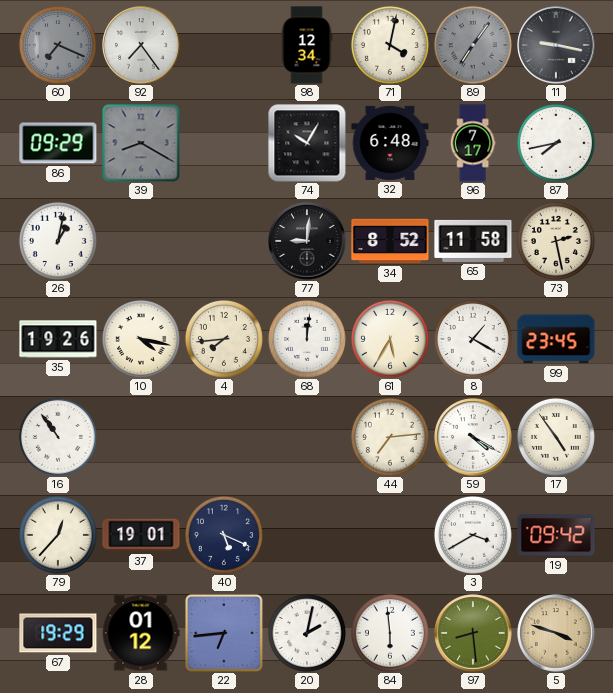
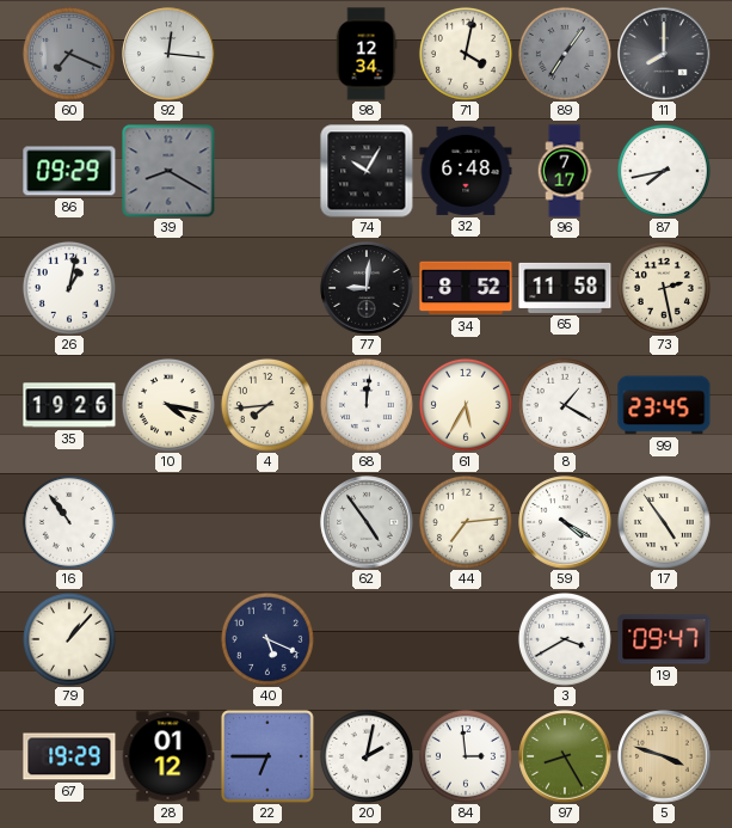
92: 7:24 -> 12:16
11: 9:17 -> 8:00
62: none -> 4:54
79: 12:37 -> 1:07
37: 19:01 -> none
19: 09:42 -> 09:47
22: 6:44 -> 6:45
84: 5:59 -> 2:59
97: 8:29 -> 8:25
